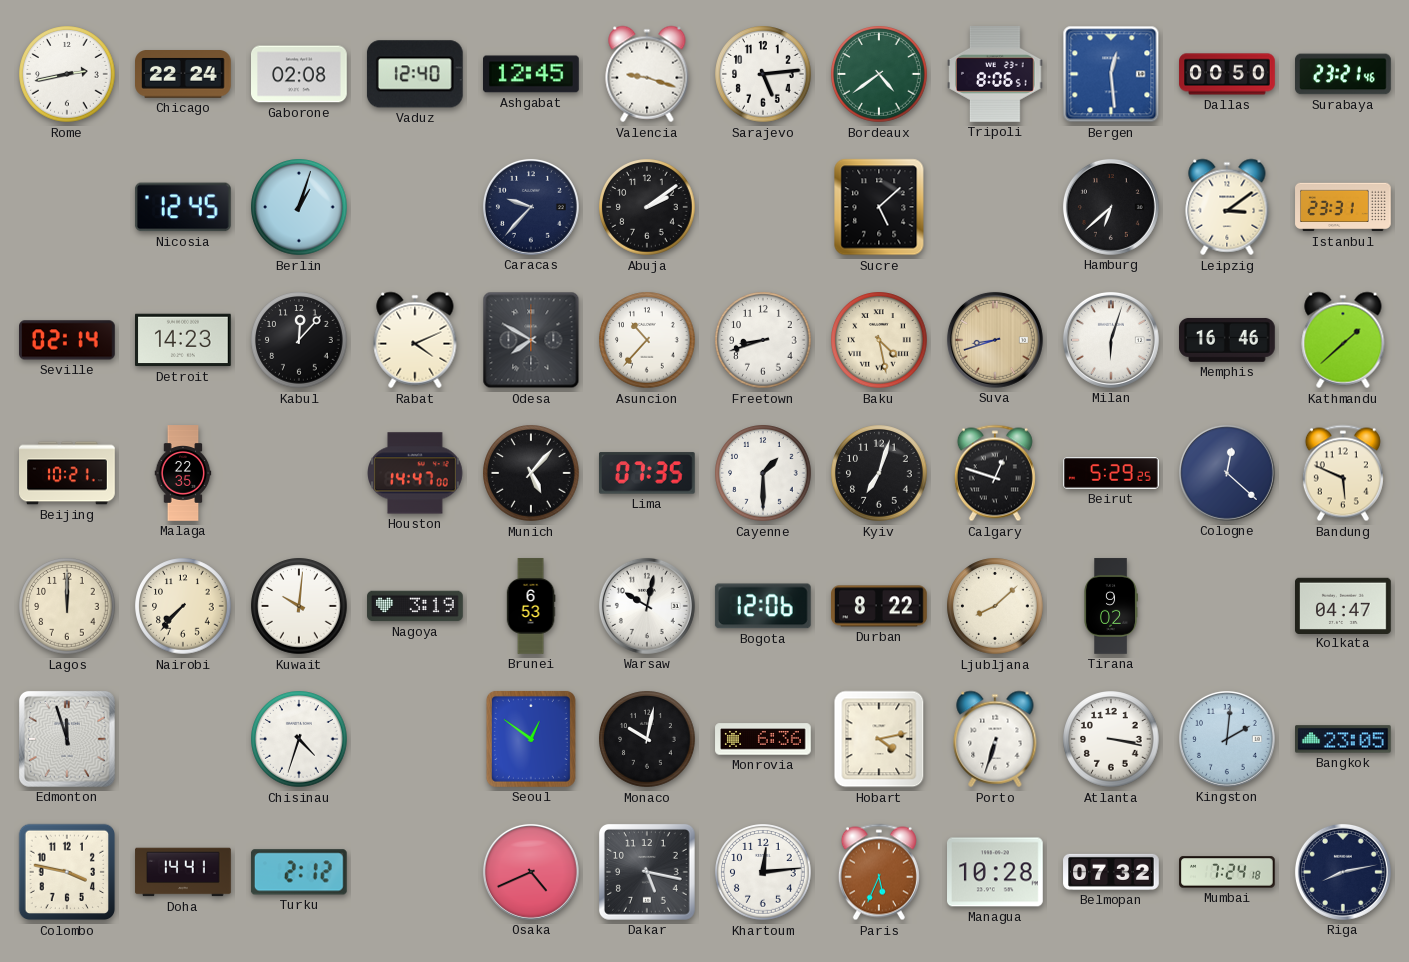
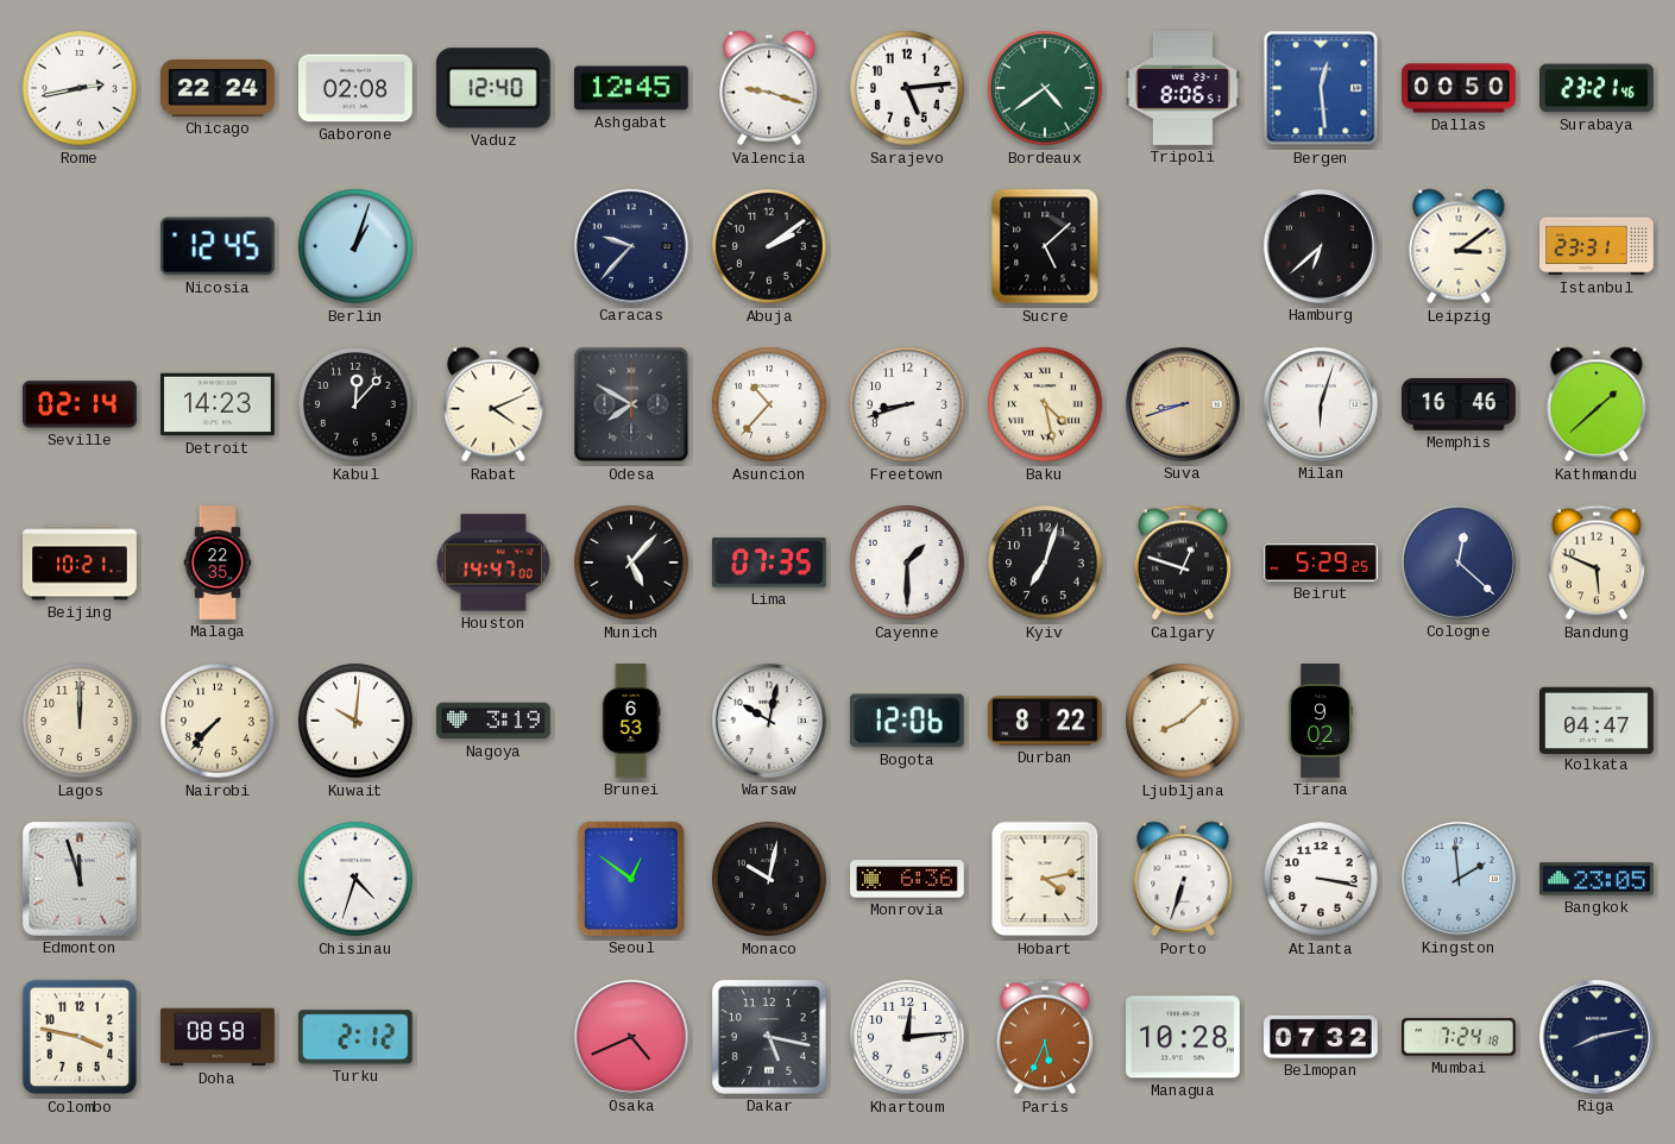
Kingston: 2:01 -> 1:59
Doha: 14:41 -> 08:58
